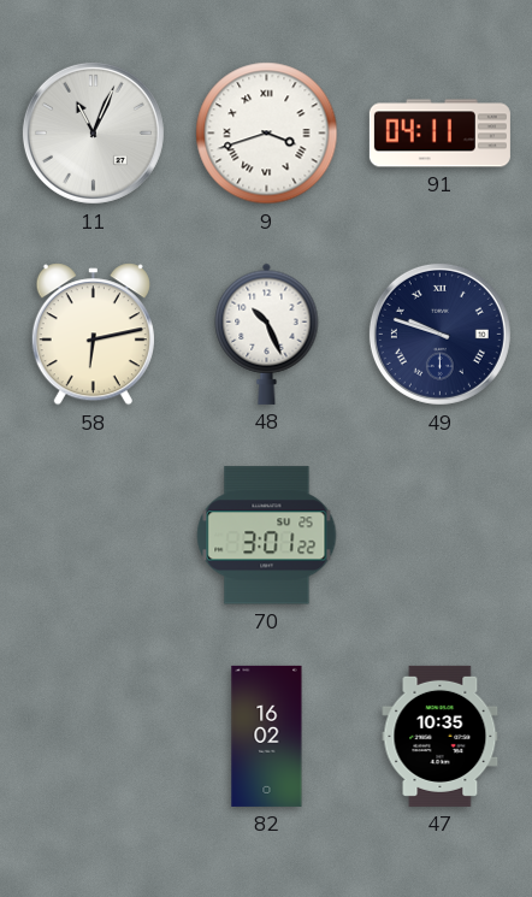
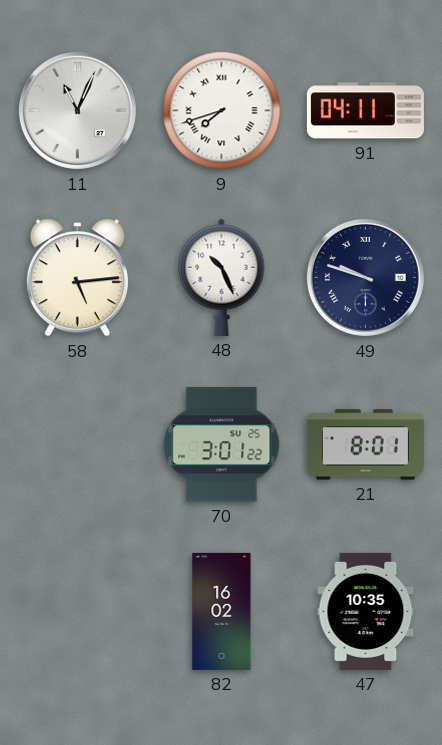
9: 3:42 -> 7:42
58: 6:13 -> 5:14
21: none -> 8:01
